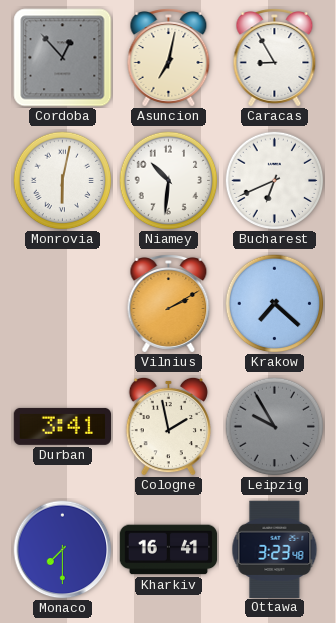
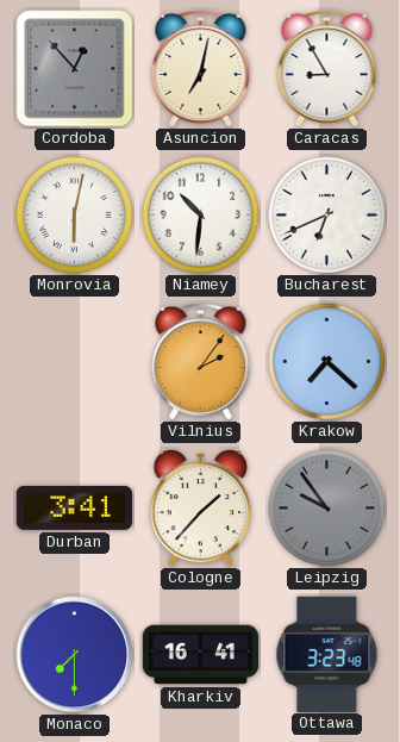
Vilnius: 2:10 -> 2:06
Cologne: 1:58 -> 1:37
Leipzig: 9:55 -> 9:54
